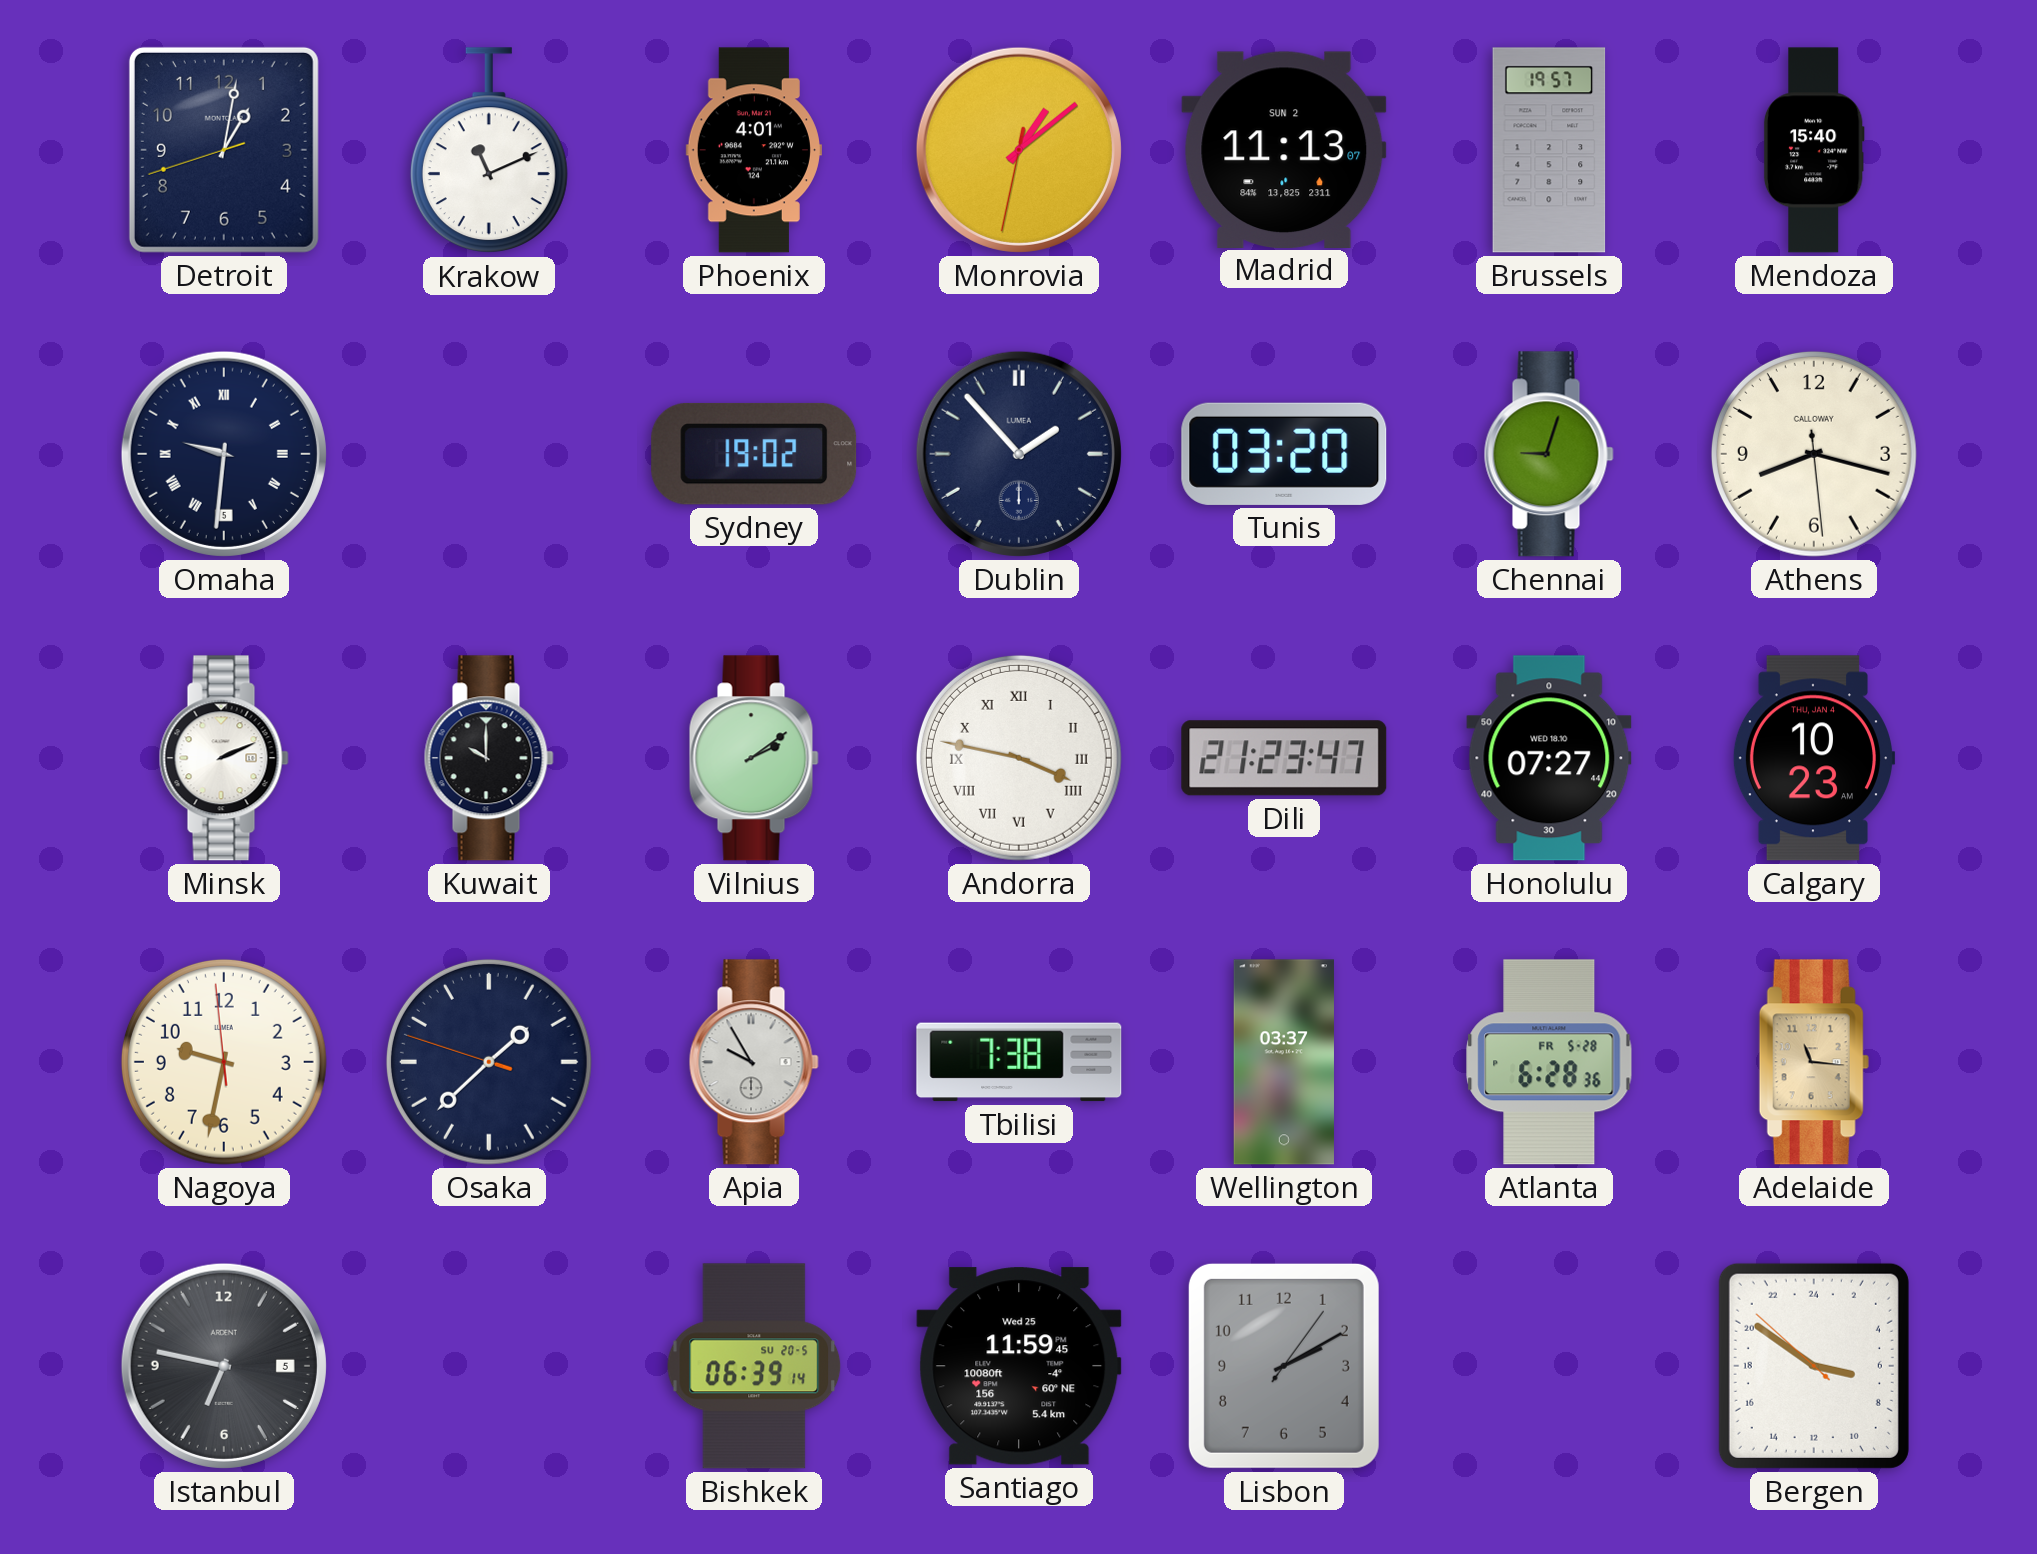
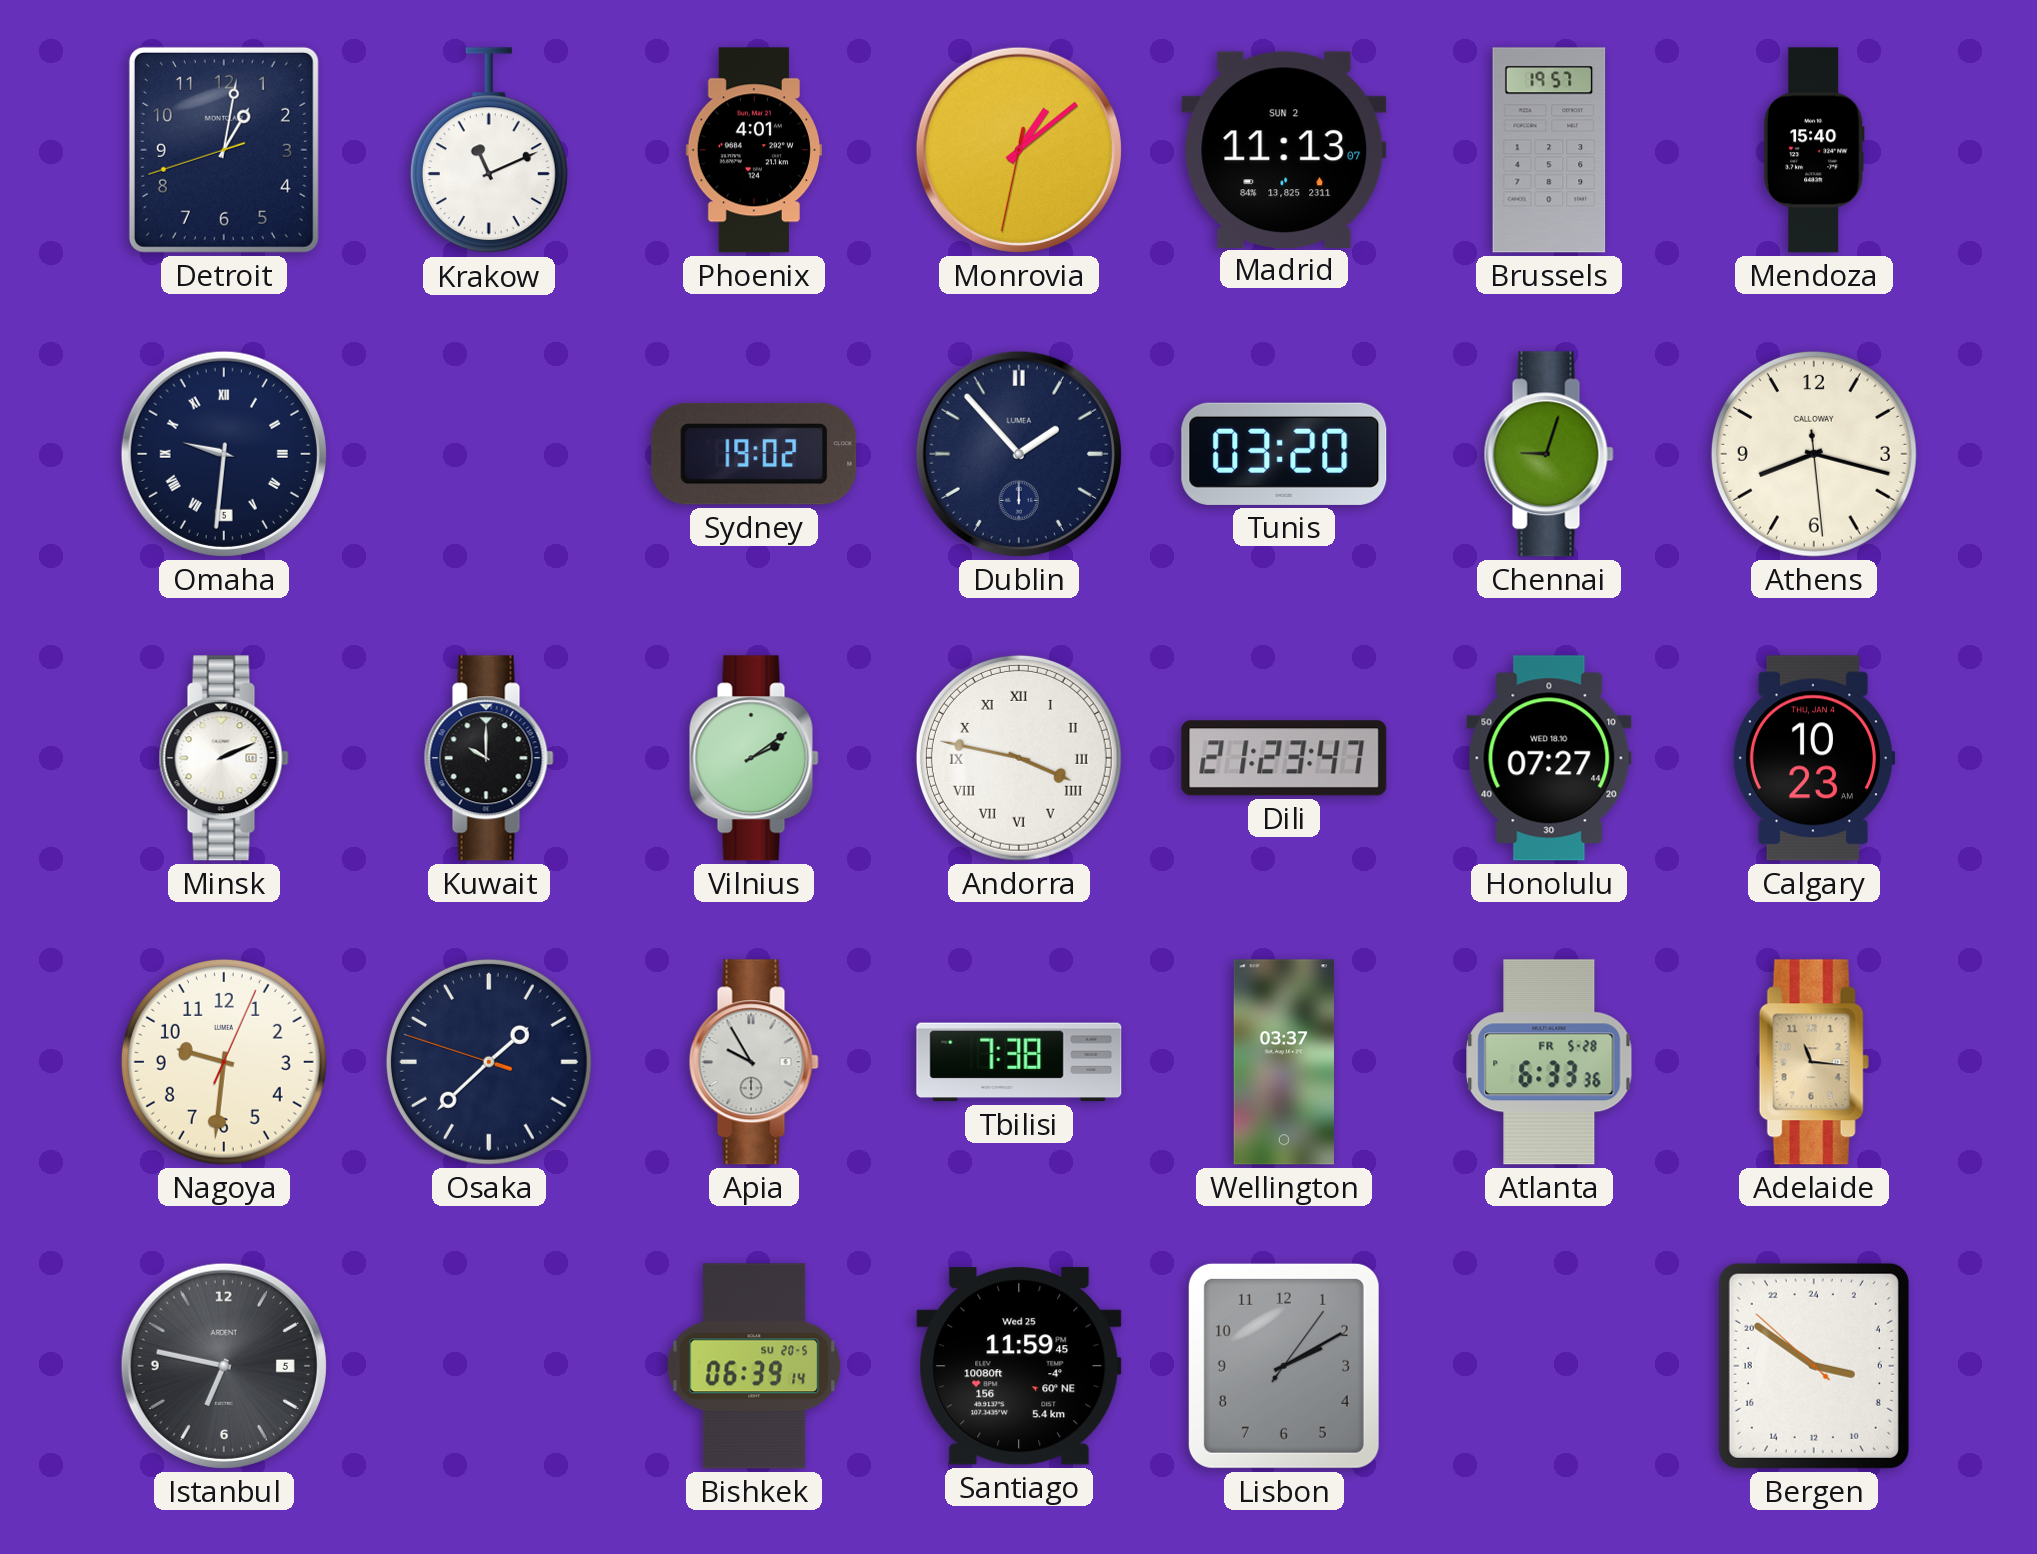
Nagoya: 9:31:59 -> 9:31:04
Atlanta: 6:28 -> 6:33
